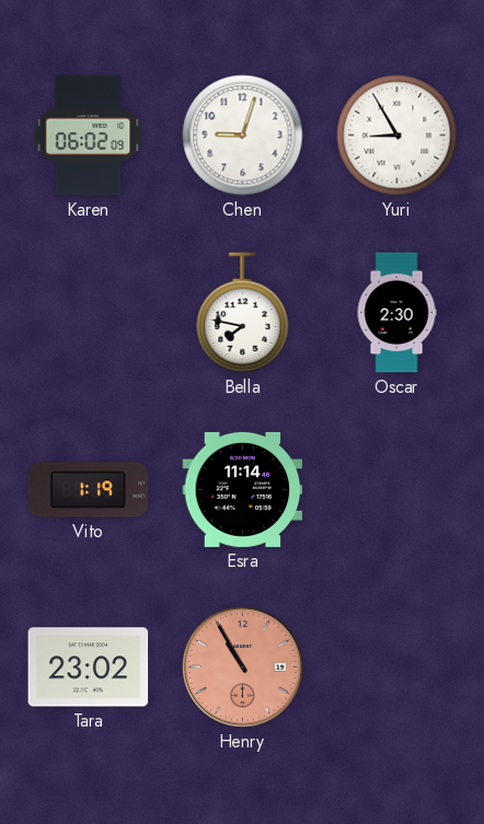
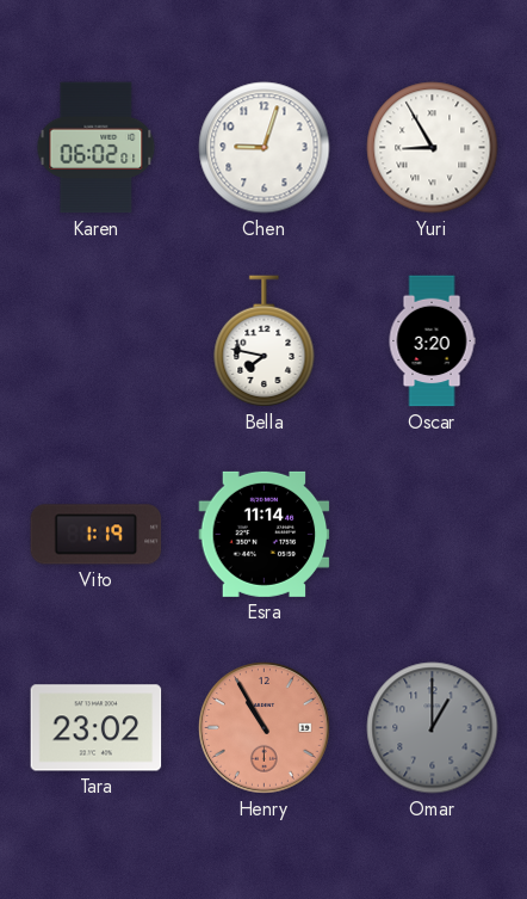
Karen: 06:02:09 -> 06:02:01
Oscar: 2:30 -> 3:20
Omar: none -> 1:00
